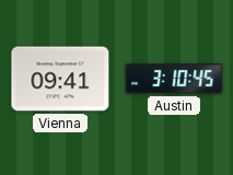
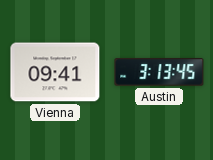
Austin: 3:10 -> 3:13
